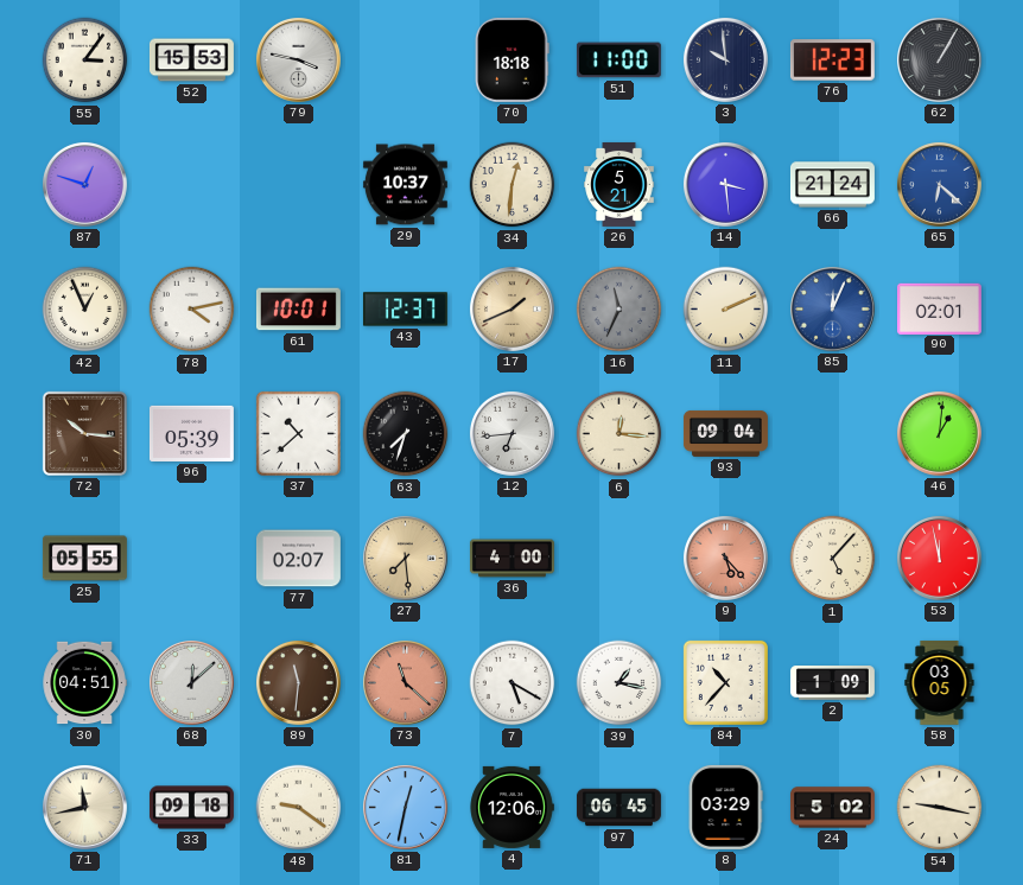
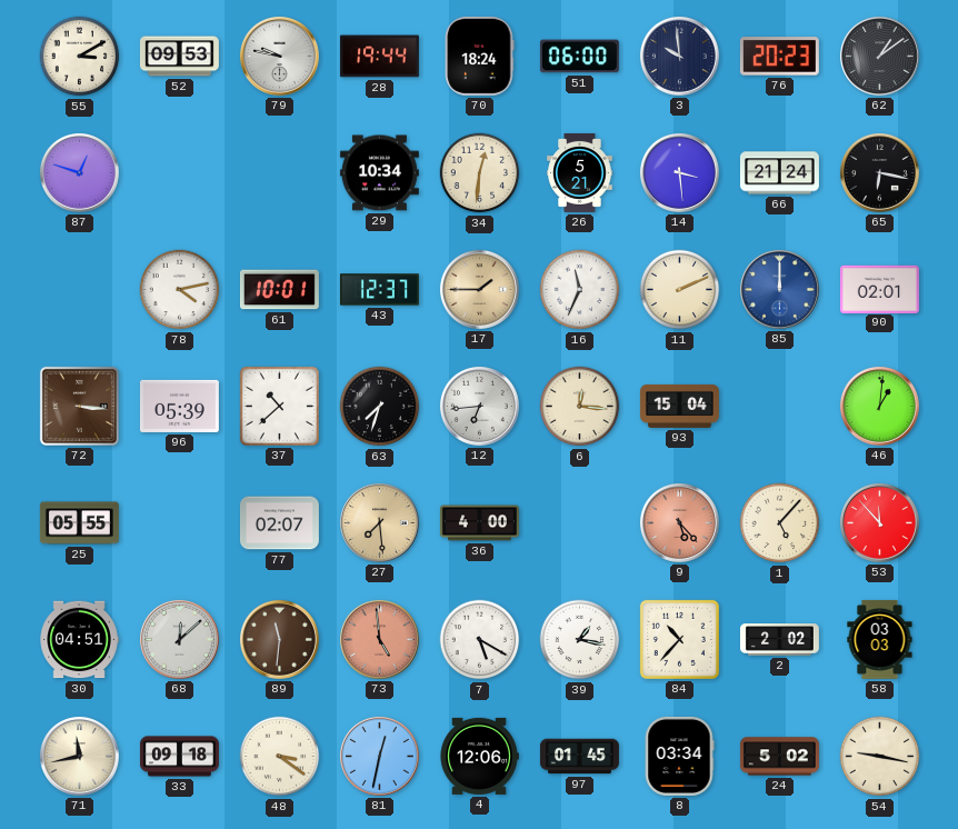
55: 3:06 -> 3:10
52: 15:53 -> 09:53
79: 3:47 -> 9:47
28: none -> 19:44
70: 18:18 -> 18:24
51: 11:00 -> 06:00
76: 12:23 -> 20:23
62: 1:05 -> 1:09
29: 10:37 -> 10:34
65: 6:22 -> 6:17
65 dial: blue -> black
42: 12:56 -> none
17: 1:41 -> 1:45
16 dial: grey -> white
85: 12:04 -> 12:00
72: 10:16 -> 3:16
93: 09:04 -> 15:04
53: 11:58 -> 11:53
73: 11:22 -> 4:59
2: 1:09 -> 2:02
58: 03:05 -> 03:03
48: 9:21 -> 3:21
97: 06:45 -> 01:45
8: 03:29 -> 03:34
